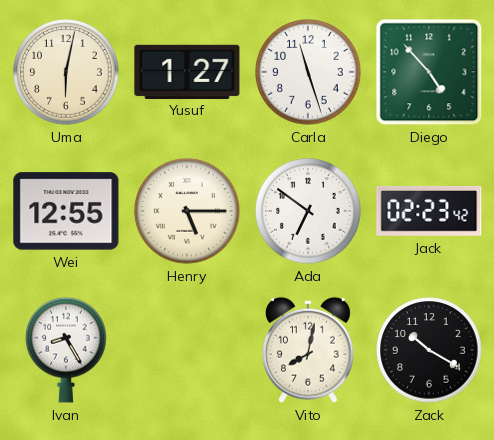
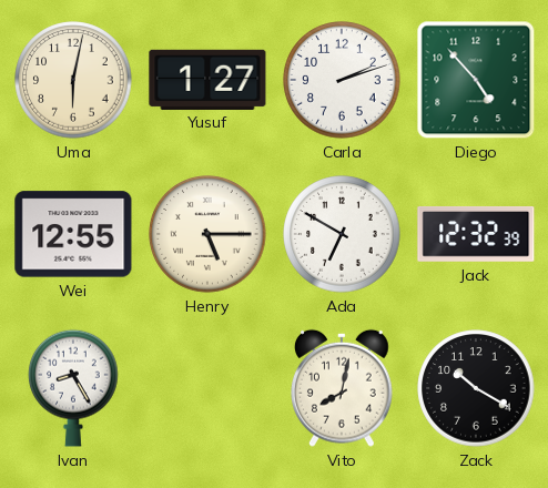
Carla: 11:27 -> 2:12
Ada: 6:51 -> 6:50
Jack: 02:23 -> 12:32
